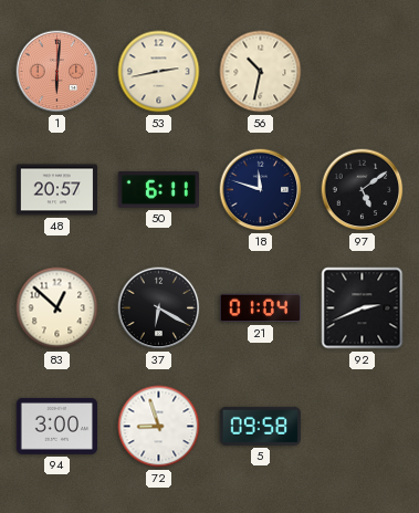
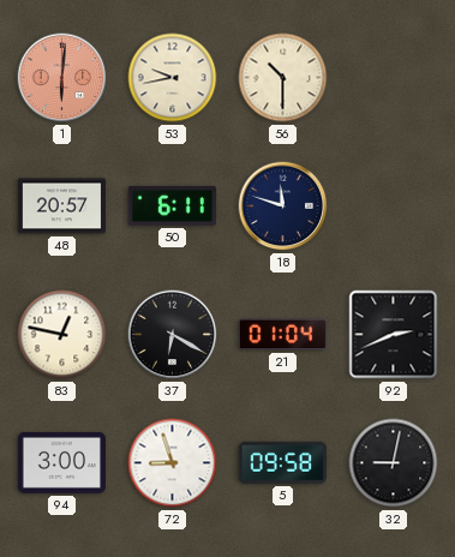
53: 2:43 -> 9:43
56: 10:32 -> 10:30
97: 5:09 -> none
83: 12:52 -> 12:47
32: none -> 9:02
